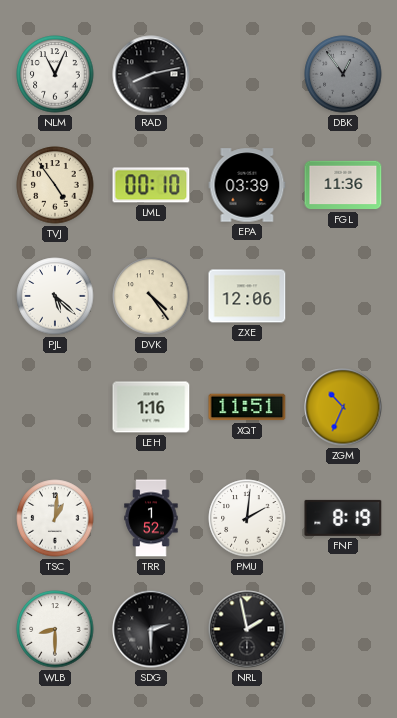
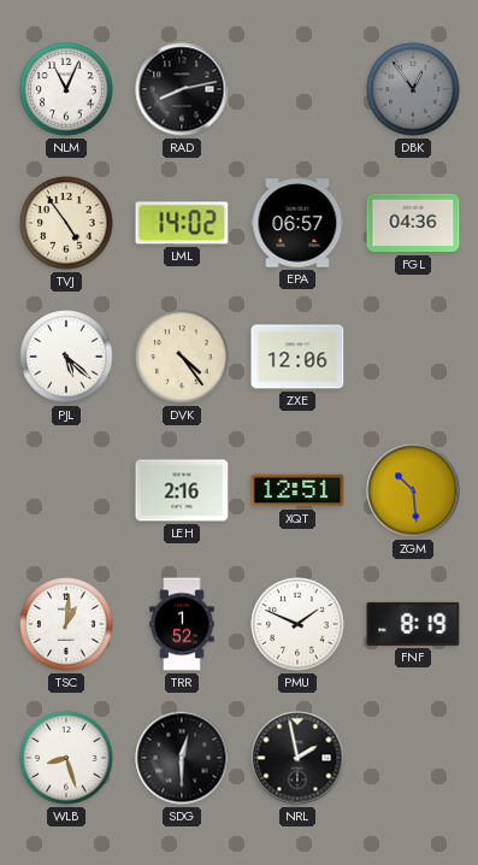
LML: 00:10 -> 14:02
EPA: 03:39 -> 06:57
FGL: 11:36 -> 04:36
LEH: 1:16 -> 2:16
XQT: 11:51 -> 12:51
ZGM: 10:34 -> 10:29
PMU: 2:01 -> 1:49
WLB: 8:30 -> 8:27
SDG: 2:30 -> 12:30
